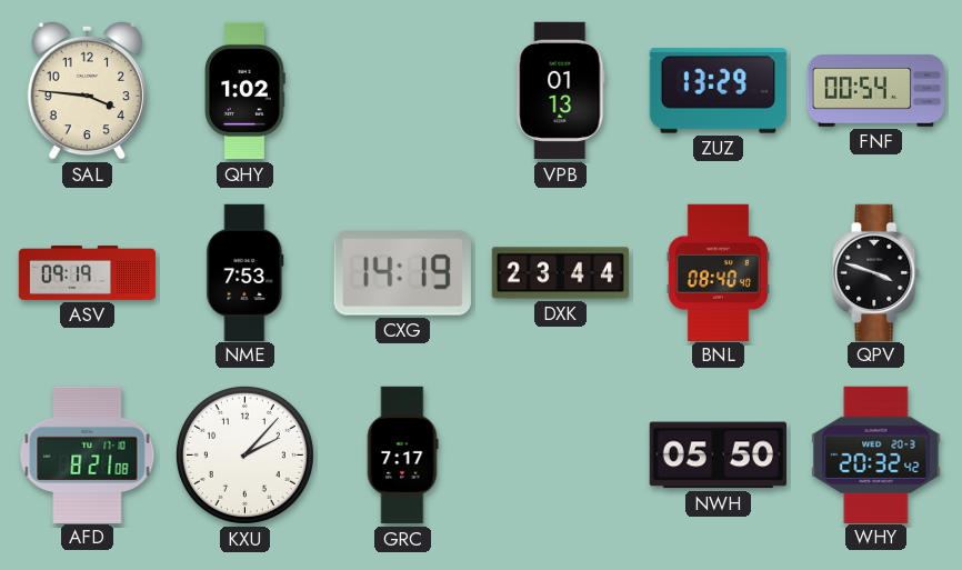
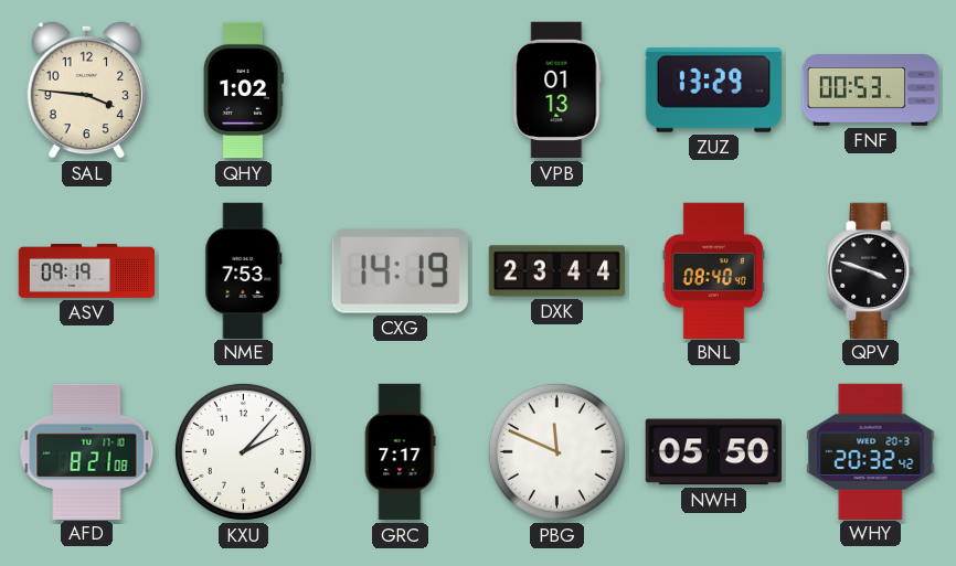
FNF: 00:54 -> 00:53
PBG: none -> 11:49
